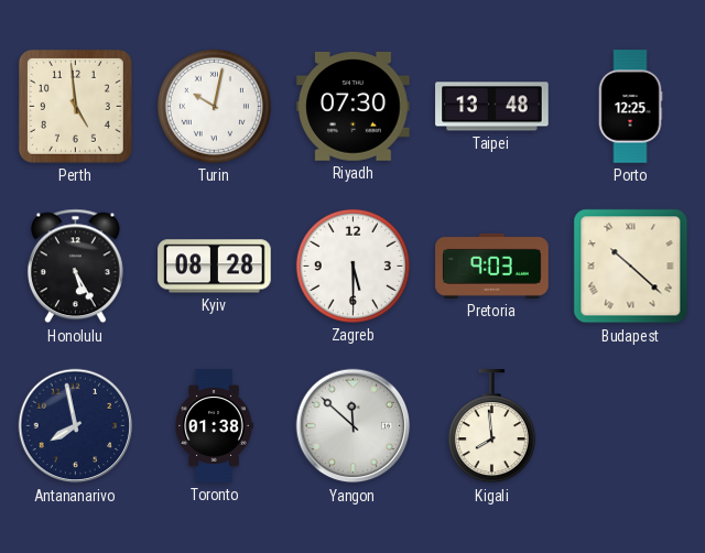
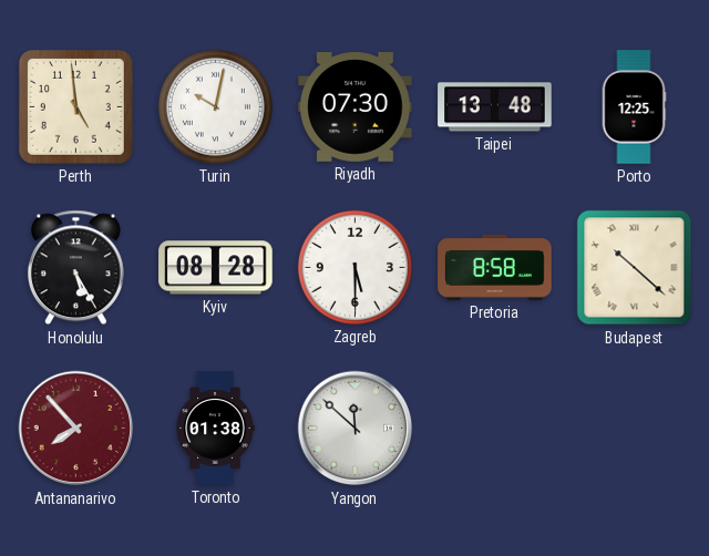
Pretoria: 9:03 -> 8:58
Antananarivo: 7:58 -> 7:53
Antananarivo dial: navy -> burgundy
Kigali: 7:59 -> none
